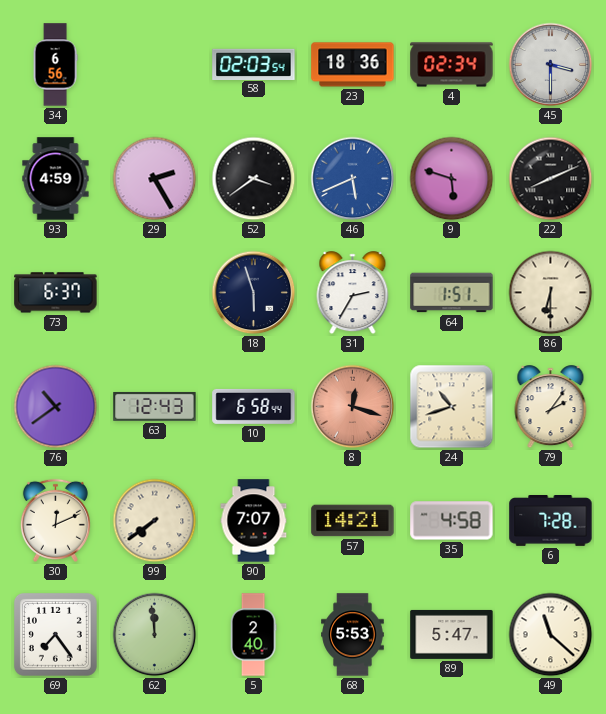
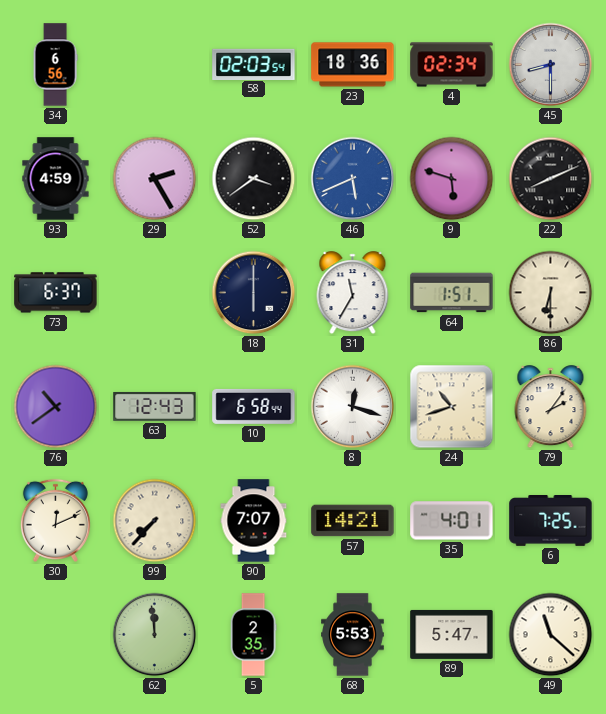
45: 3:30 -> 8:30
18: 5:57 -> 6:00
31: 2:35 -> 11:35
8 dial: salmon -> white
99: 7:39 -> 7:37
35: 4:58 -> 4:01
6: 7:28 -> 7:25
69: 7:24 -> none
5: 2:40 -> 2:35
